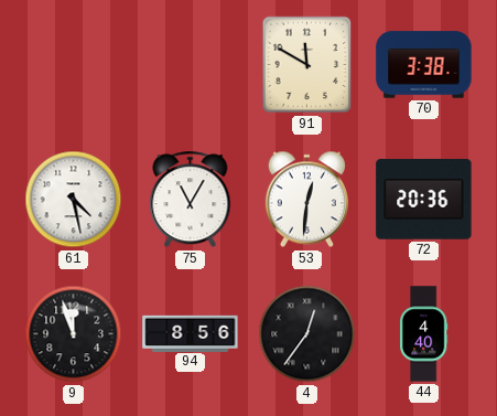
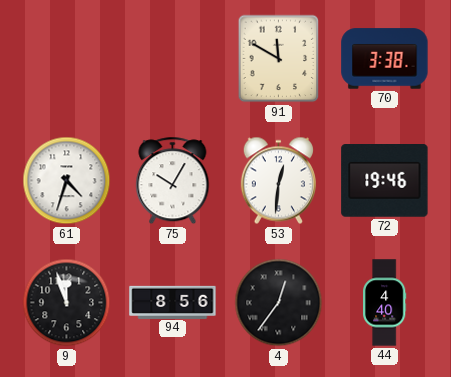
61: 4:28 -> 4:33
75: 11:05 -> 10:05
72: 20:36 -> 19:46
